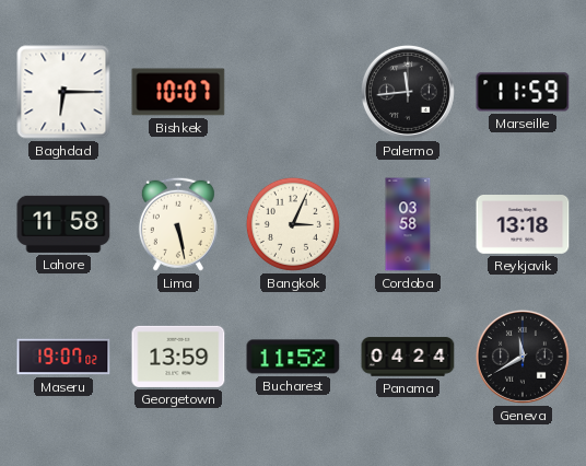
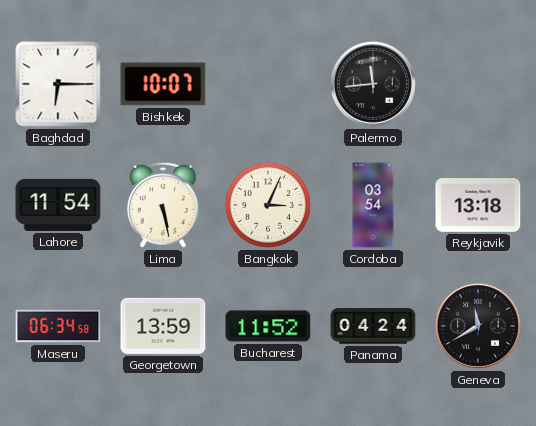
Marseille: 11:59 -> none
Lahore: 11:58 -> 11:54
Cordoba: 03:58 -> 03:54
Maseru: 19:07 -> 06:34
